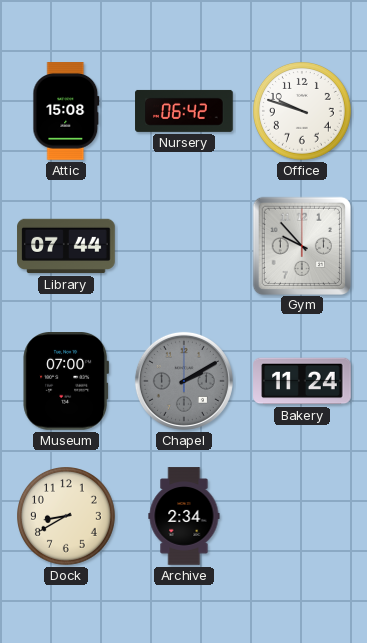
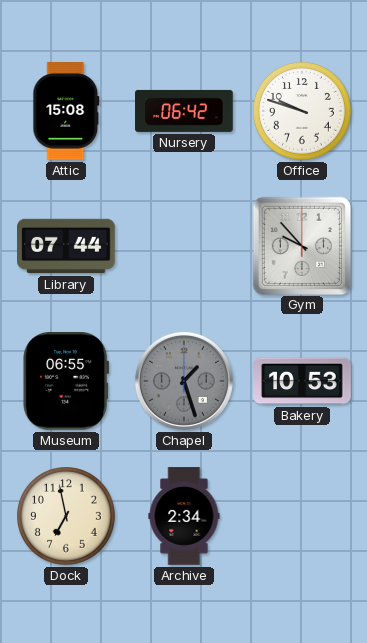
Museum: 07:00 -> 06:55
Chapel: 2:10 -> 1:27
Bakery: 11:24 -> 10:53
Dock: 8:40 -> 6:58
